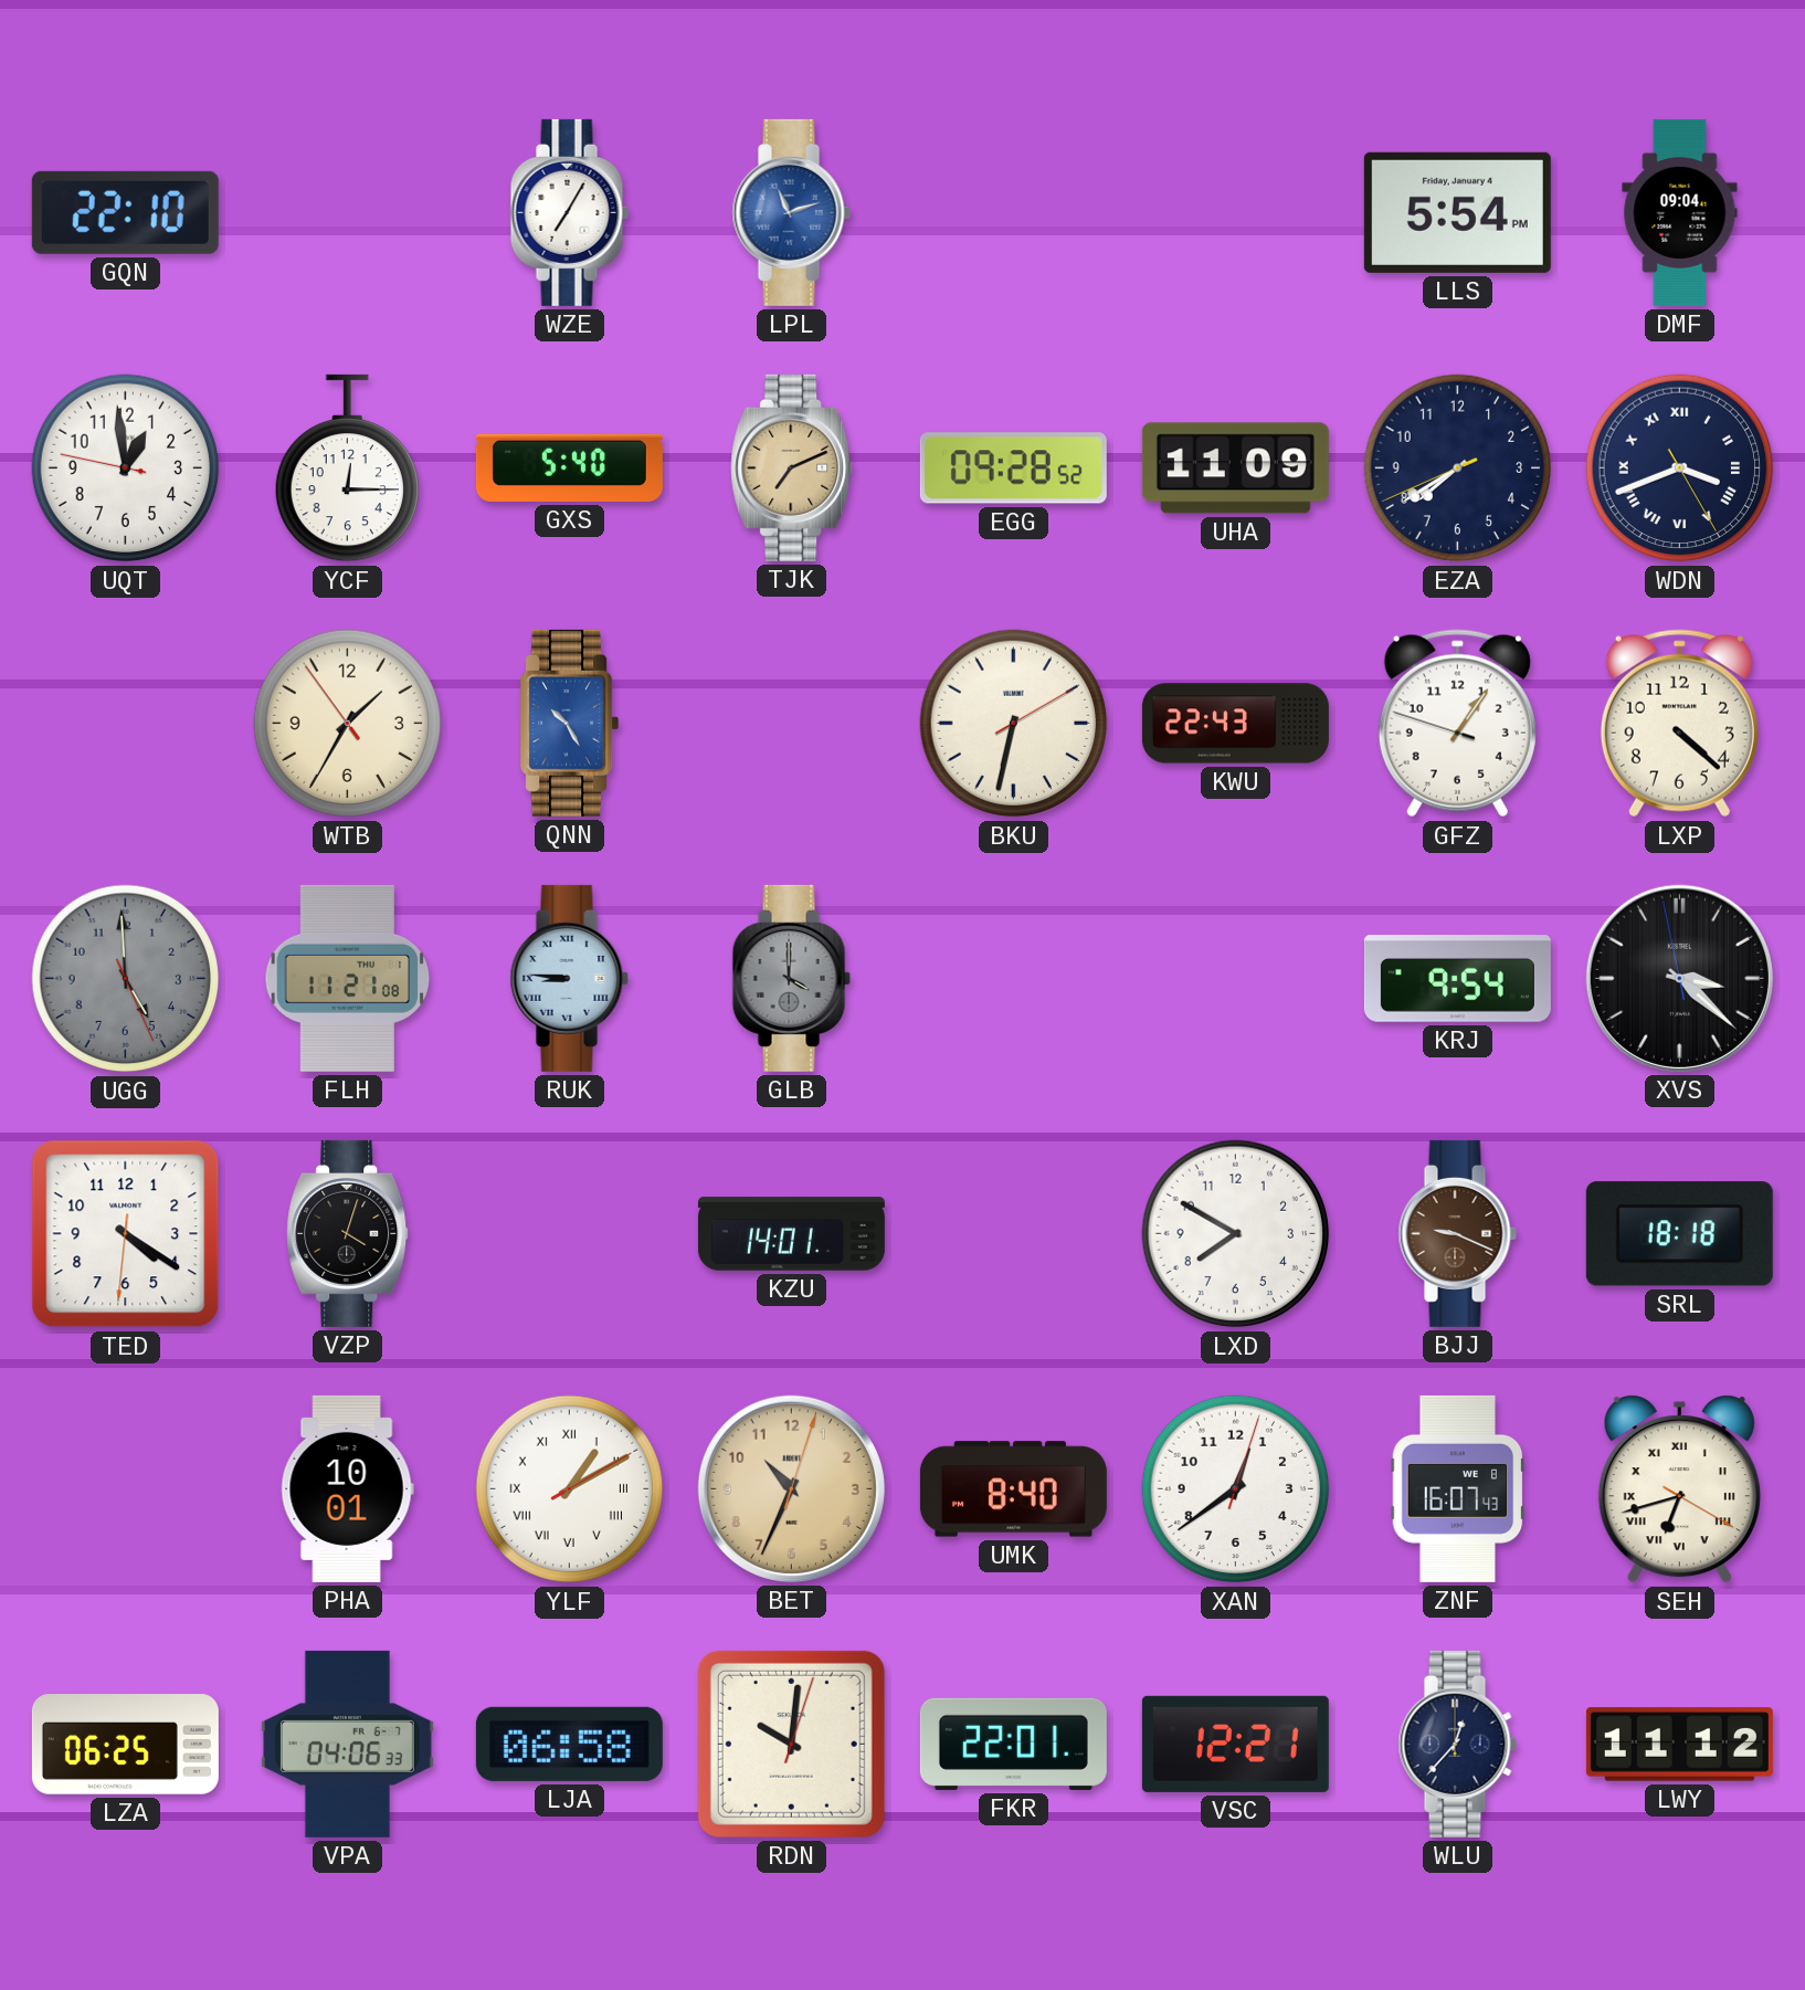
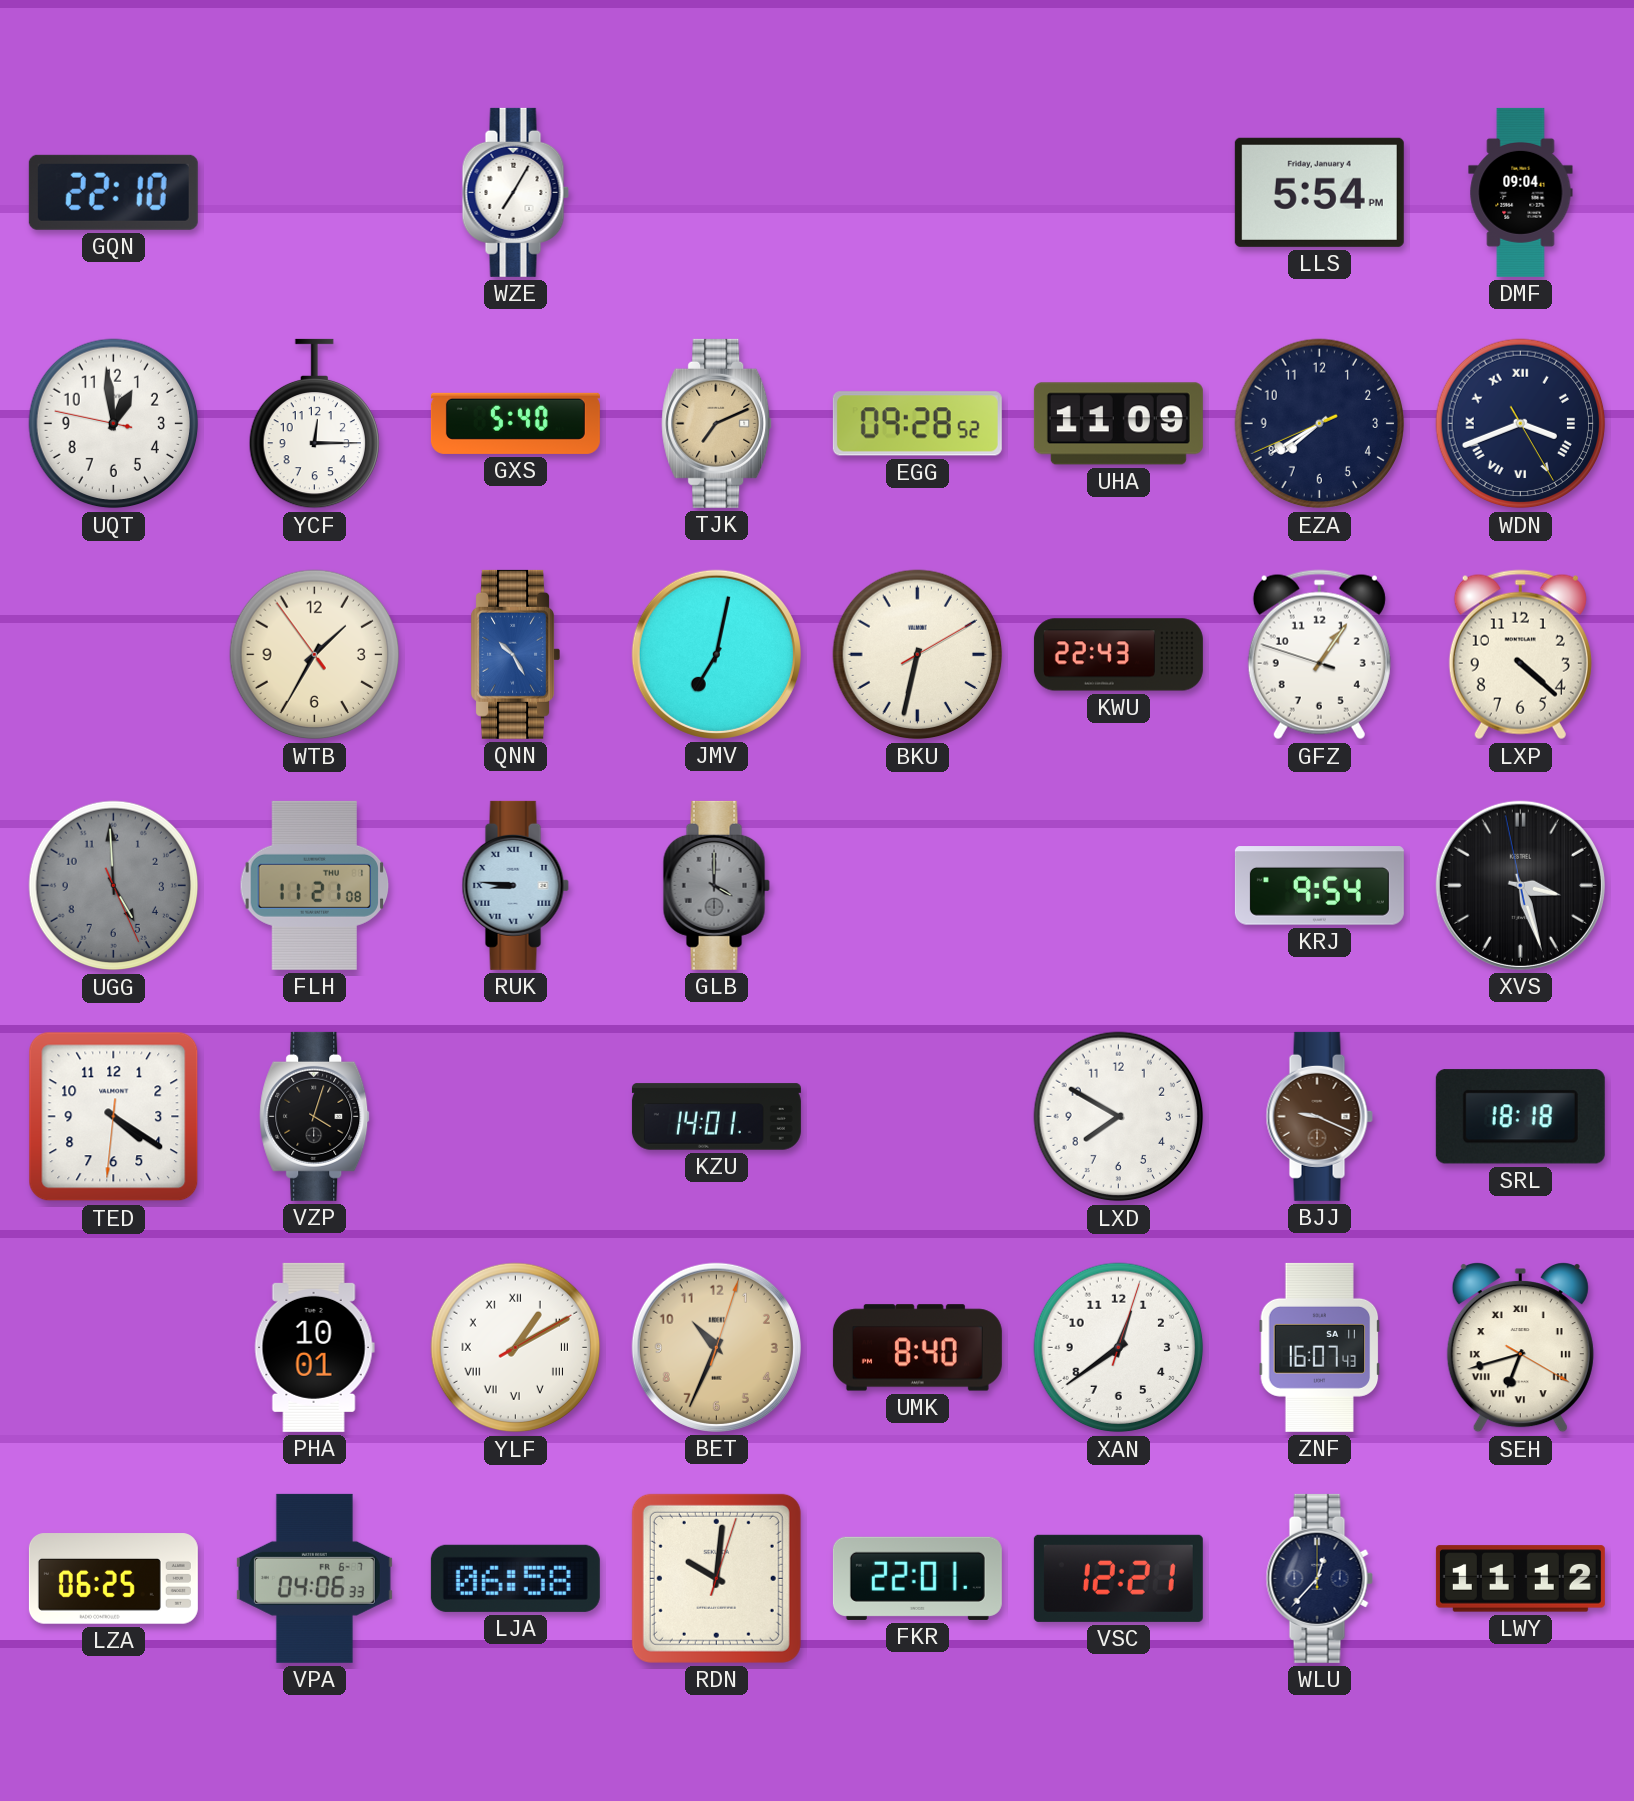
LPL: 11:12 -> none
JMV: none -> 7:02
XVS: 3:21 -> 3:26
ZNF date: WE 8 -> SA 11
